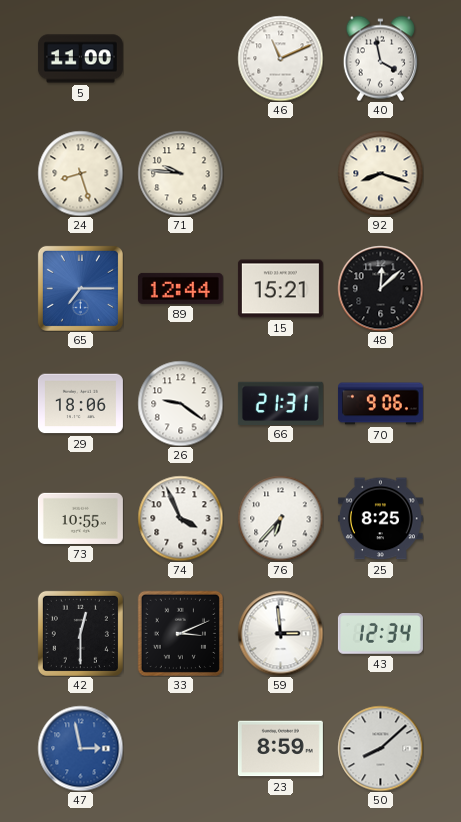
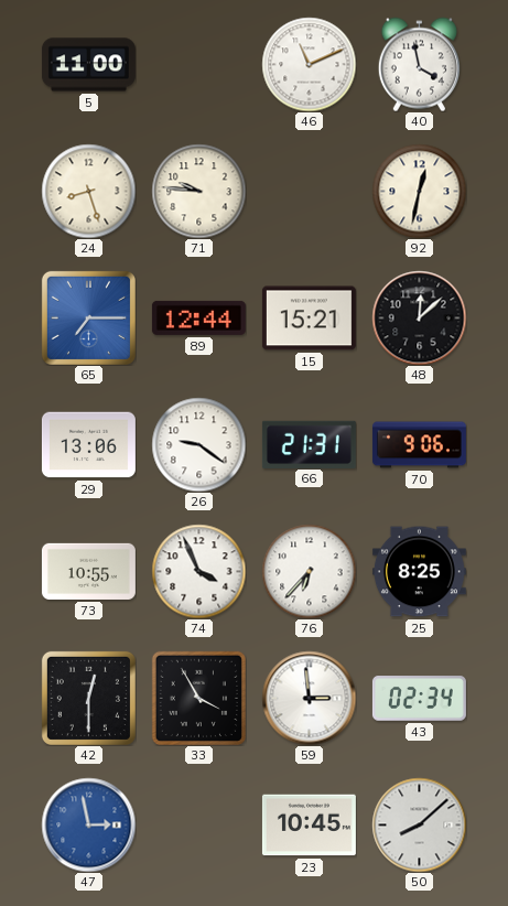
92: 8:18 -> 12:32
29: 18:06 -> 13:06
33: 3:11 -> 3:55
43: 12:34 -> 02:34
23: 8:59 -> 10:45
